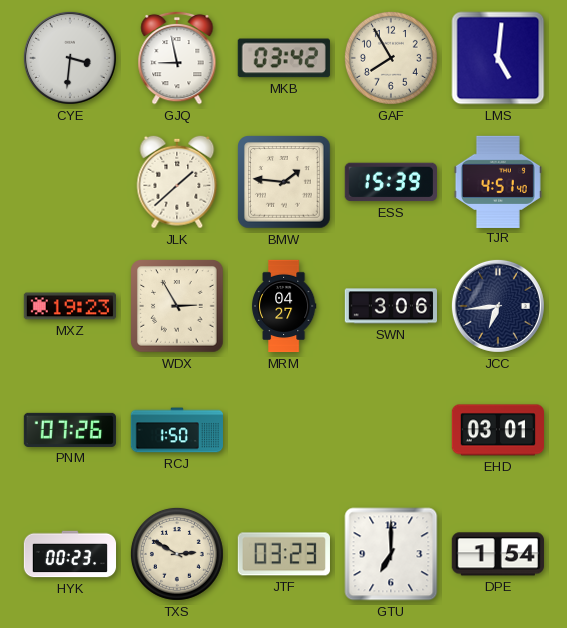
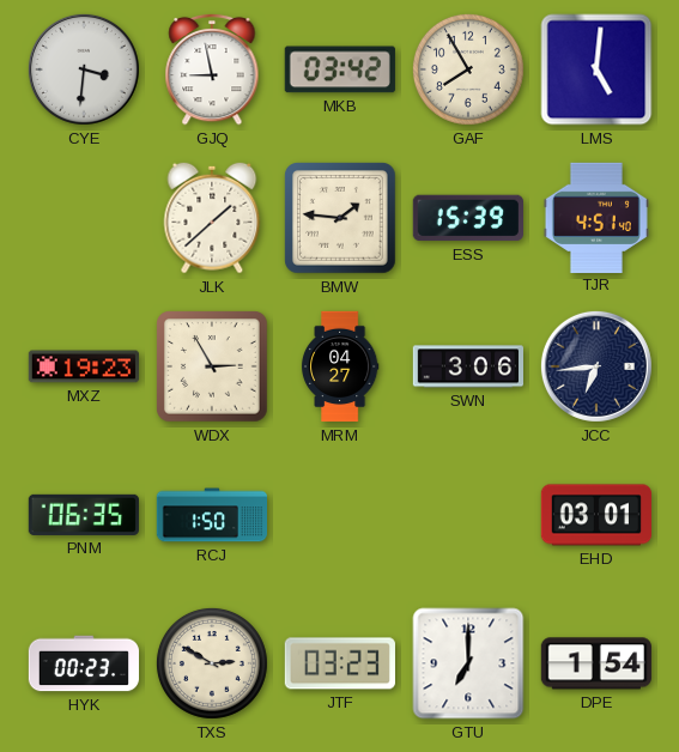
PNM: 07:26 -> 06:35
